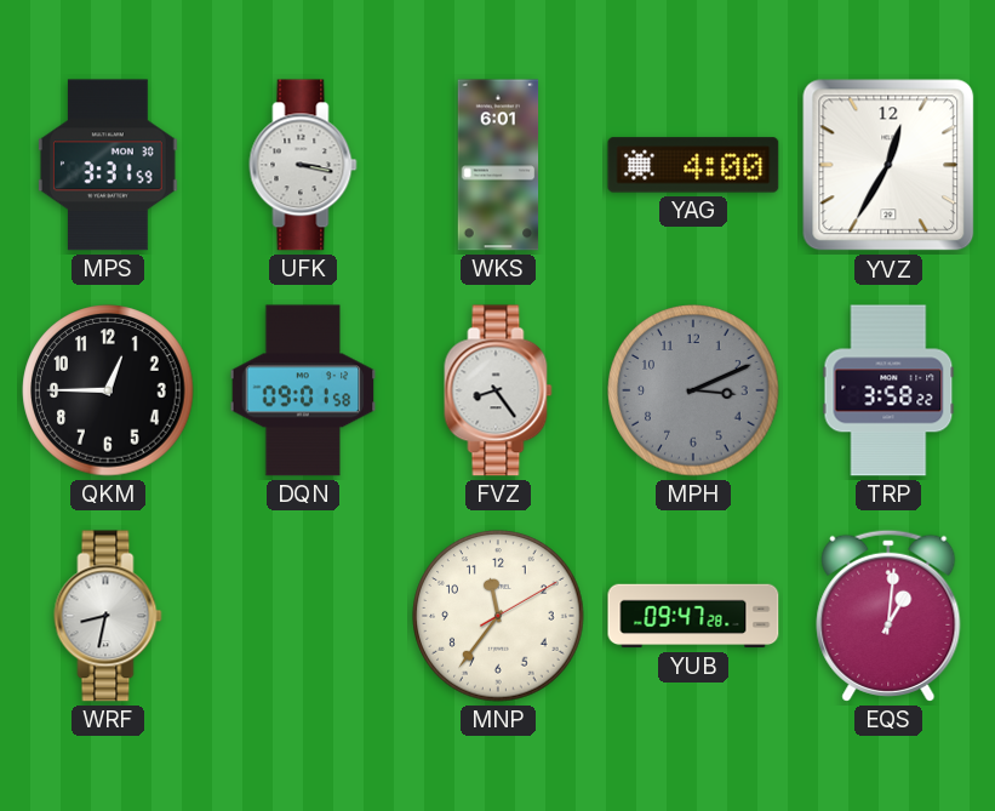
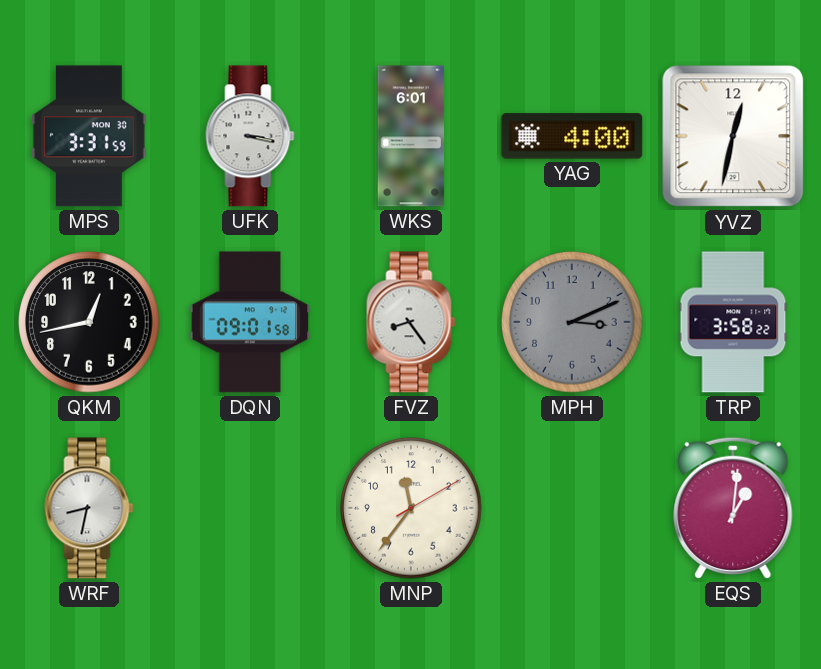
YVZ: 12:35 -> 12:32
QKM: 12:45 -> 12:43
YUB: 09:47 -> none
